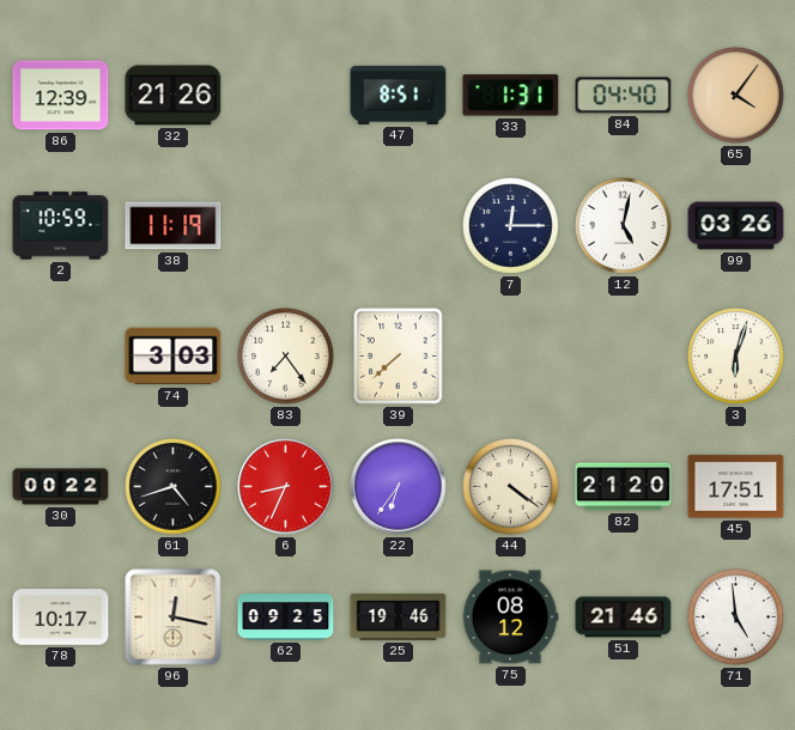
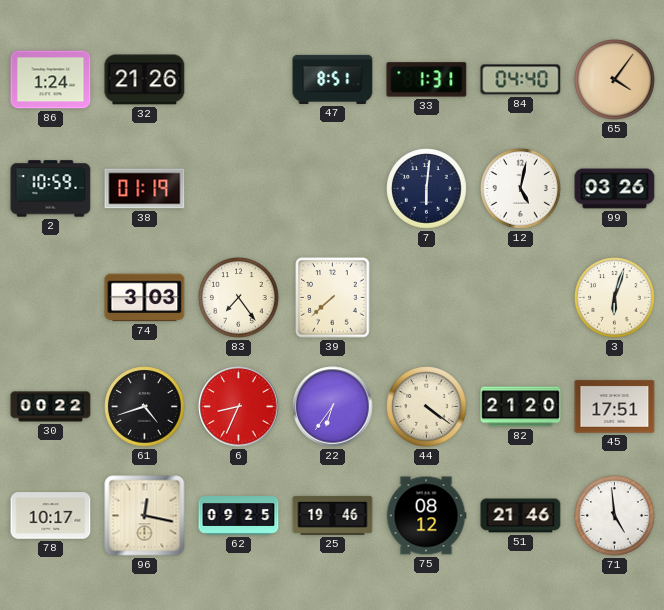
86: 12:39 -> 1:24
38: 11:19 -> 01:19
7: 12:15 -> 6:01
